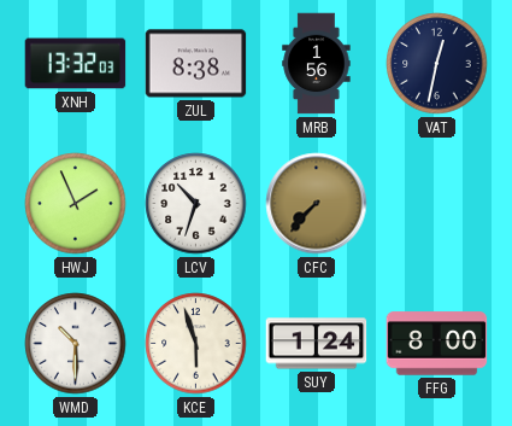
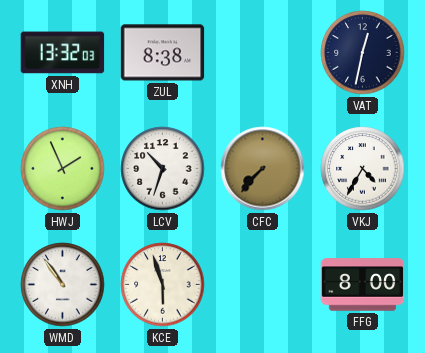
MRB: 1:56 -> none
VKJ: none -> 4:35
WMD: 10:30 -> 10:54
SUY: 1:24 -> none
